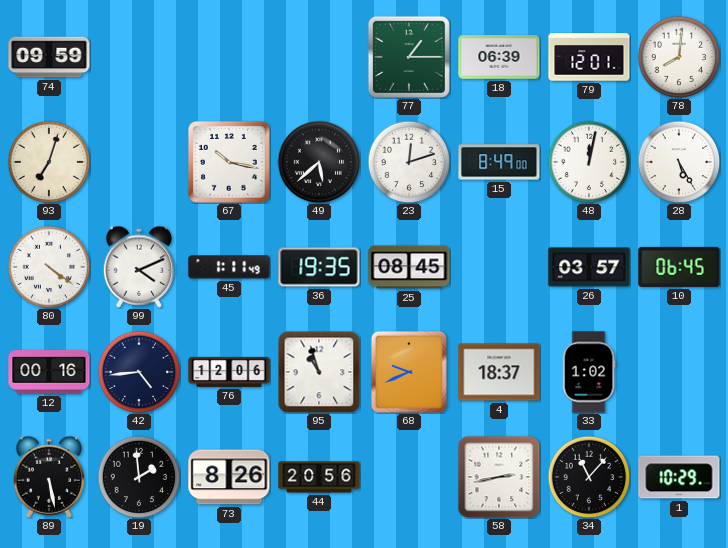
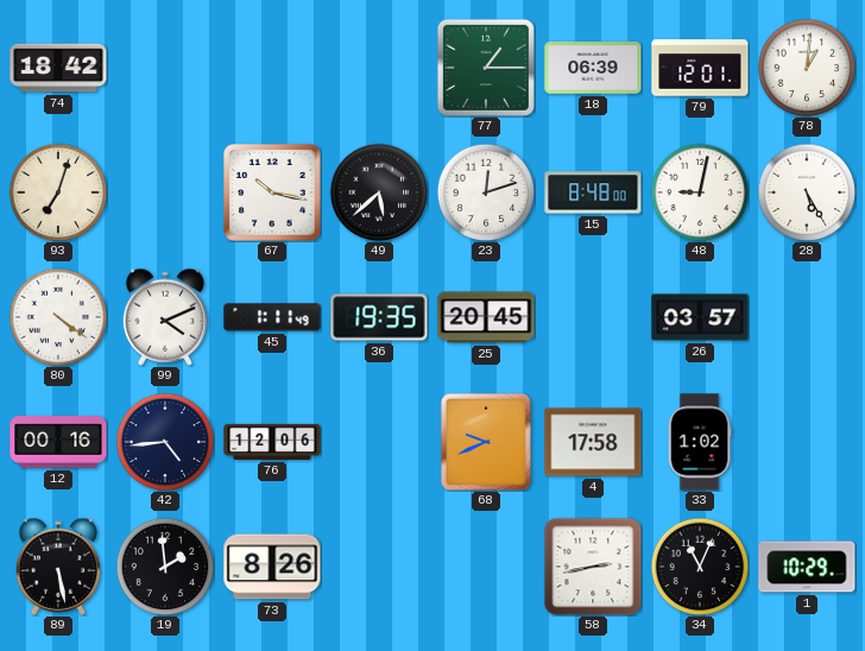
74: 09:59 -> 18:42
78: 8:01 -> 1:01
15: 8:49 -> 8:48
48: 12:02 -> 9:02
25: 08:45 -> 20:45
10: 06:45 -> none
95: 10:57 -> none
4: 18:37 -> 17:58
44: 20:56 -> none
34: 11:07 -> 11:04
